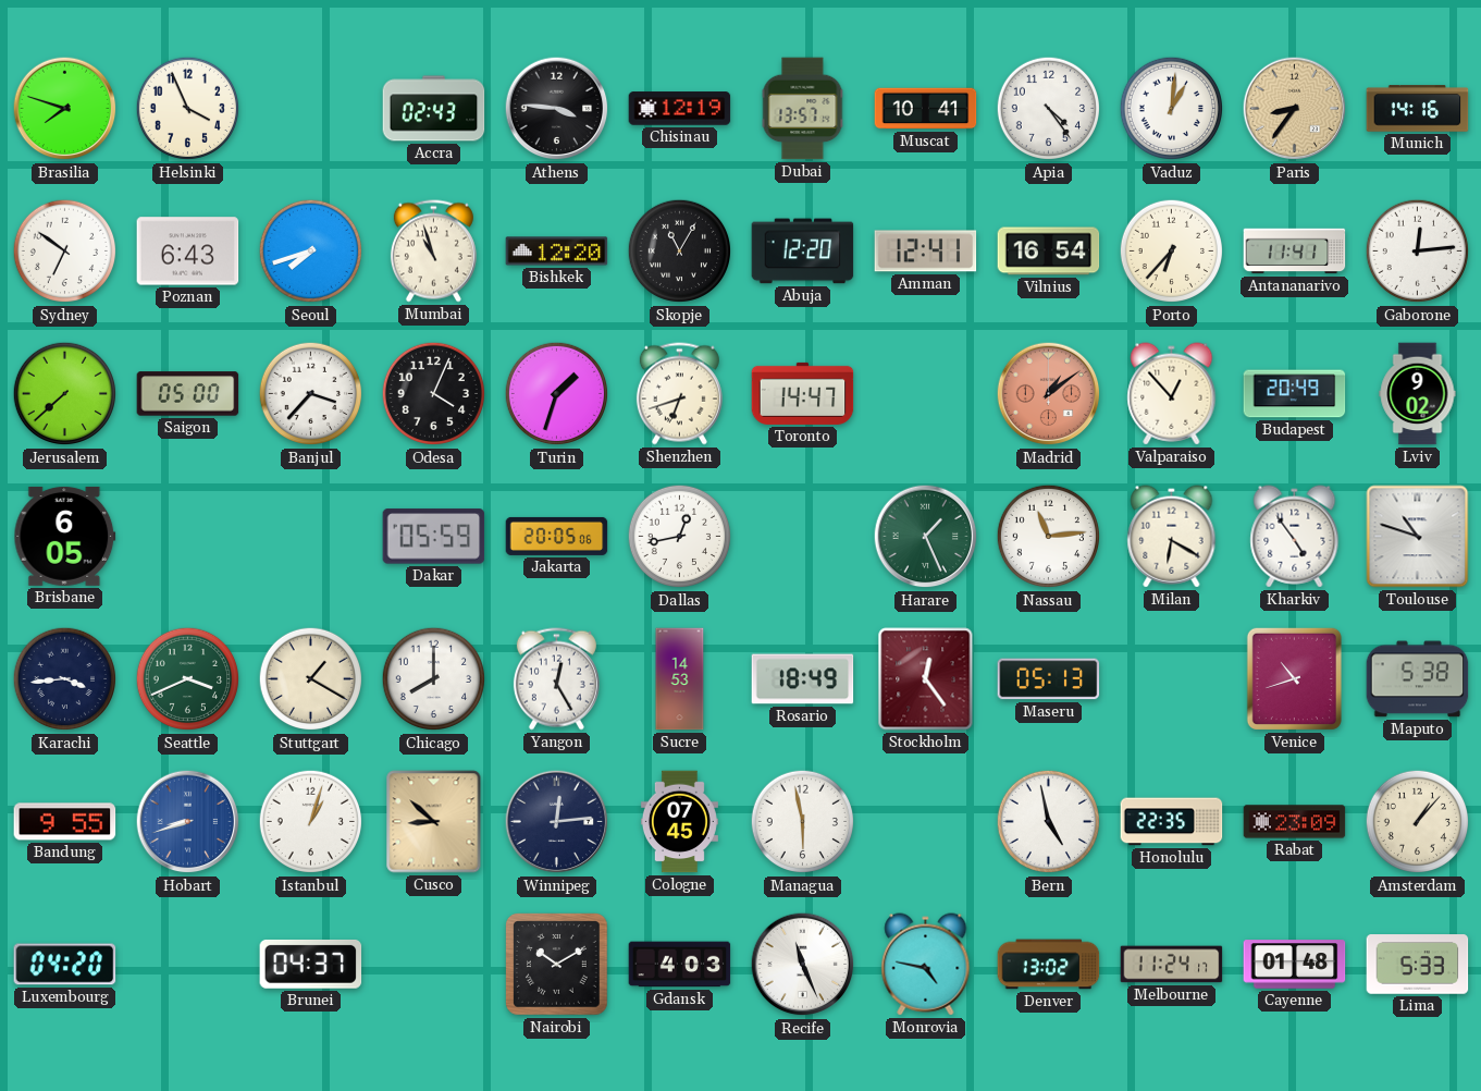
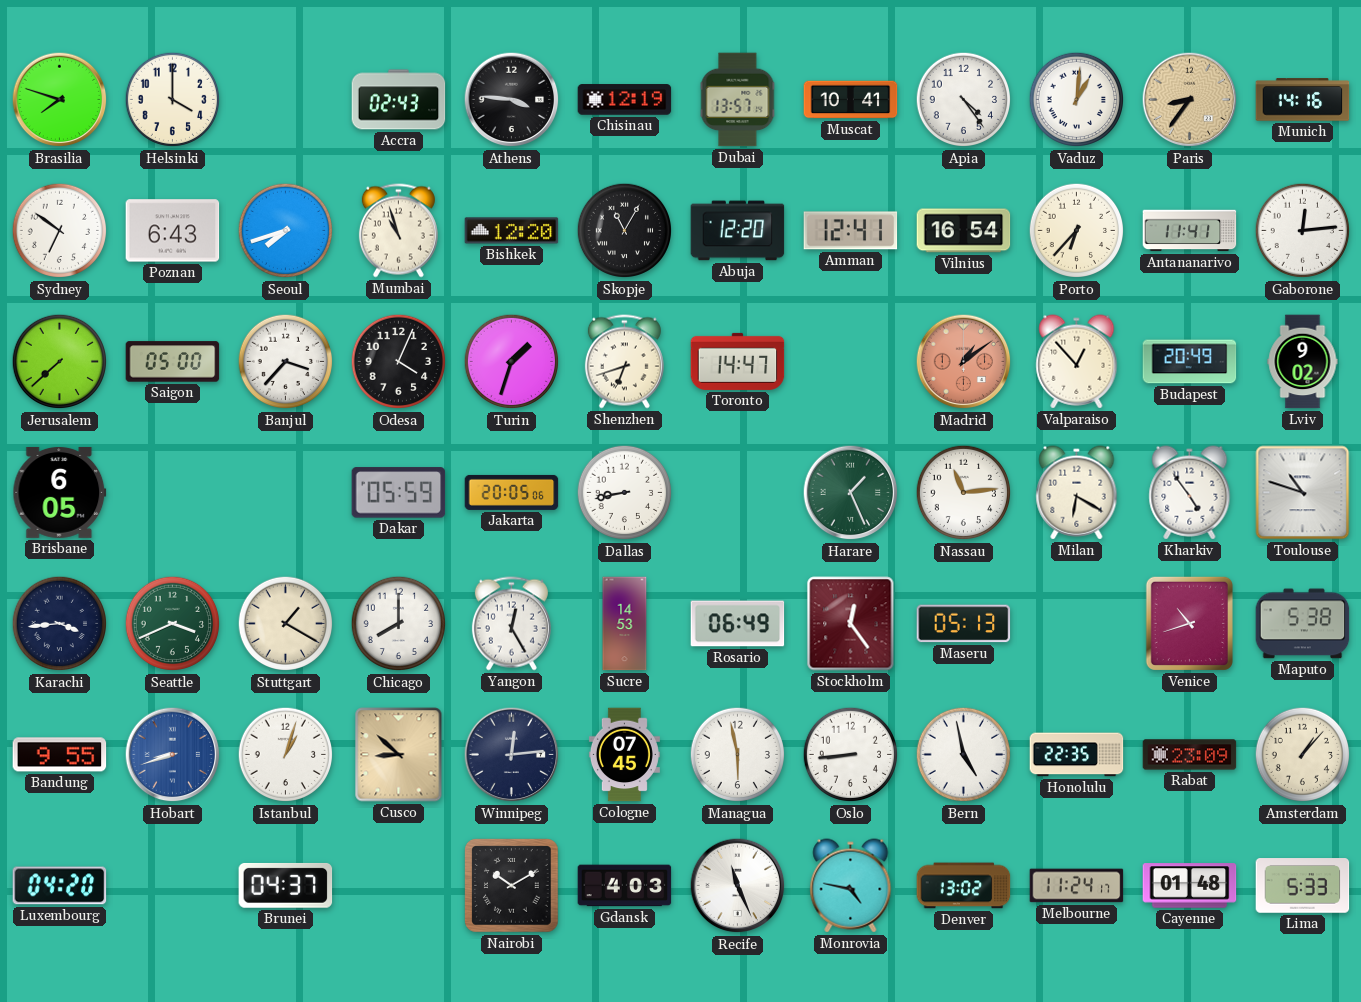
Helsinki: 3:56 -> 4:00
Dallas: 12:43 -> 8:43
Rosario: 18:49 -> 06:49
Oslo: none -> 8:44
